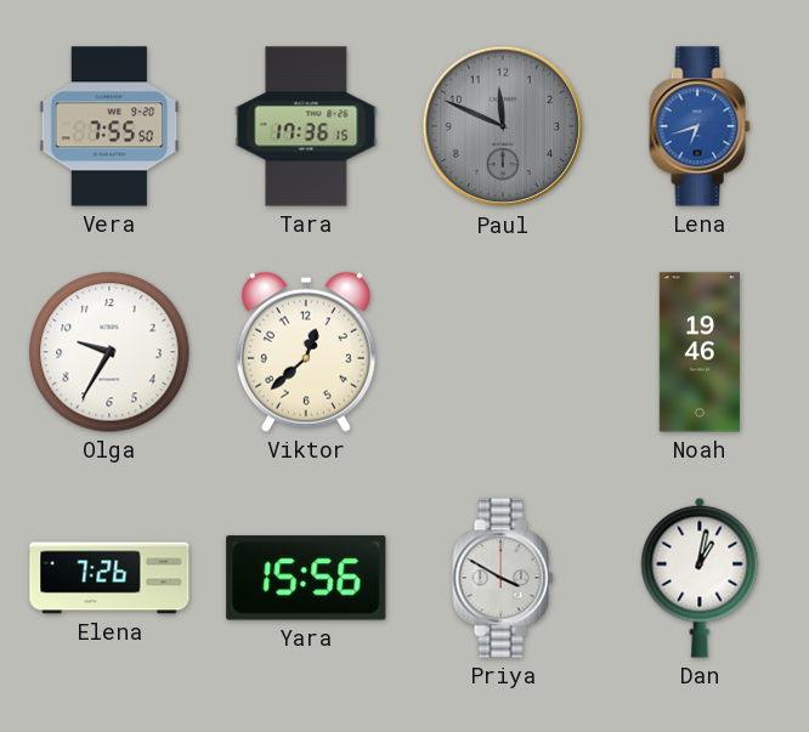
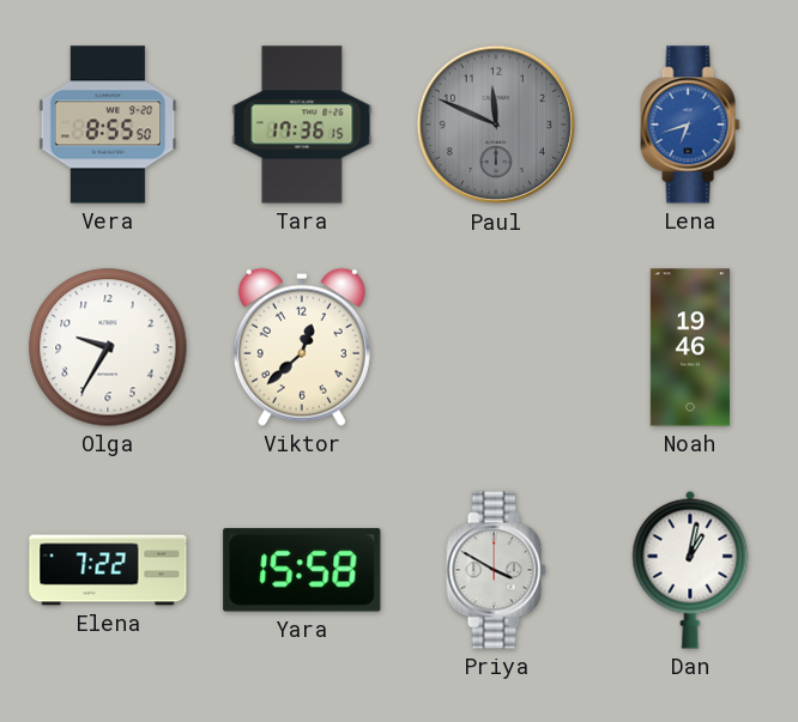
Vera: 7:55 -> 8:55
Elena: 7:26 -> 7:22
Yara: 15:56 -> 15:58
